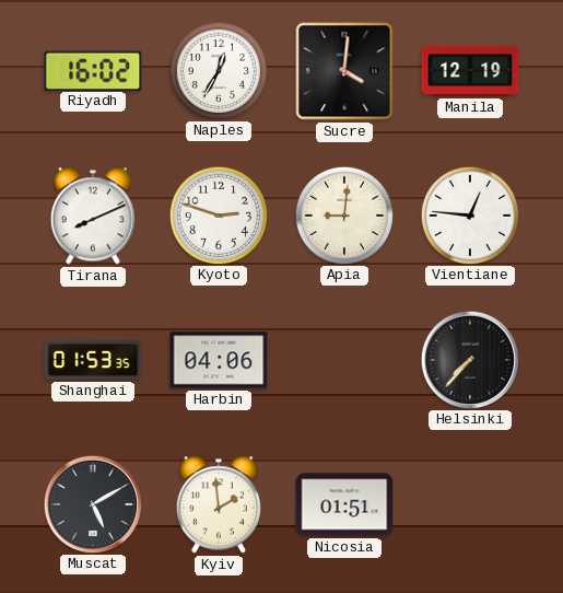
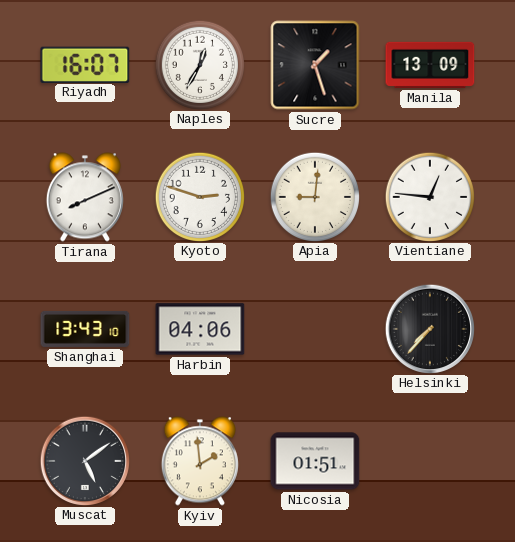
Riyadh: 16:02 -> 16:07
Sucre: 4:01 -> 1:27
Manila: 12:19 -> 13:09
Shanghai: 01:53 -> 13:43
Muscat: 5:10 -> 5:09
